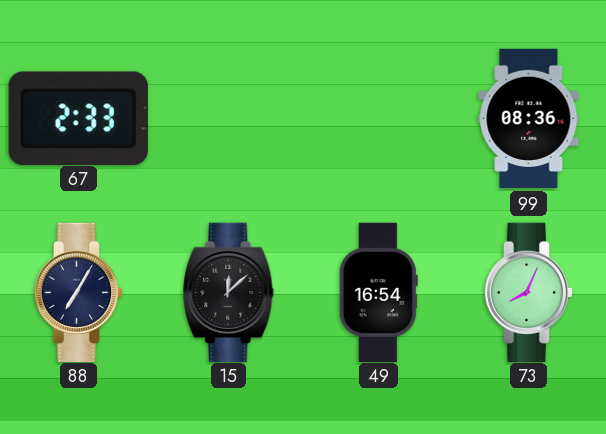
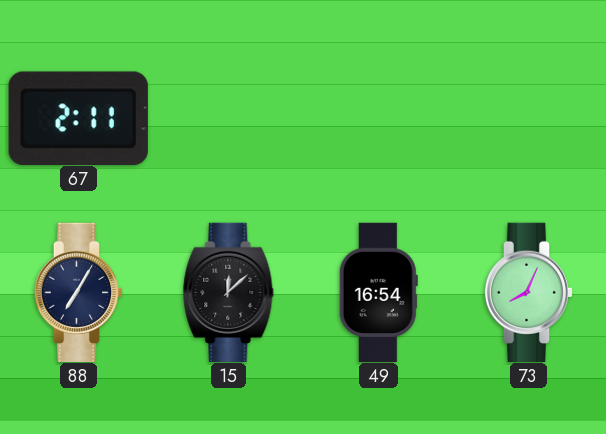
67: 2:33 -> 2:11
99: 08:36 -> none
